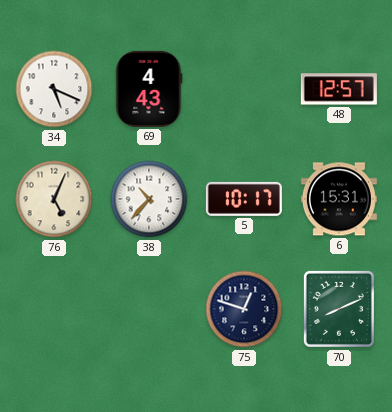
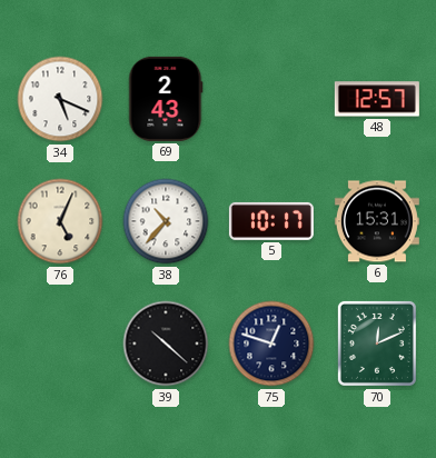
69: 4:43 -> 2:43
39: none -> 10:22
70: 8:11 -> 12:11
